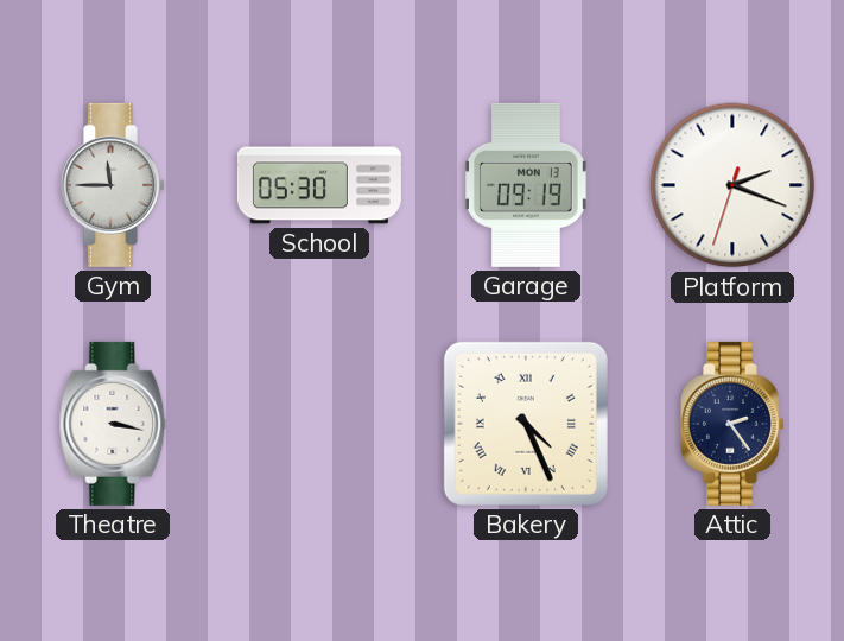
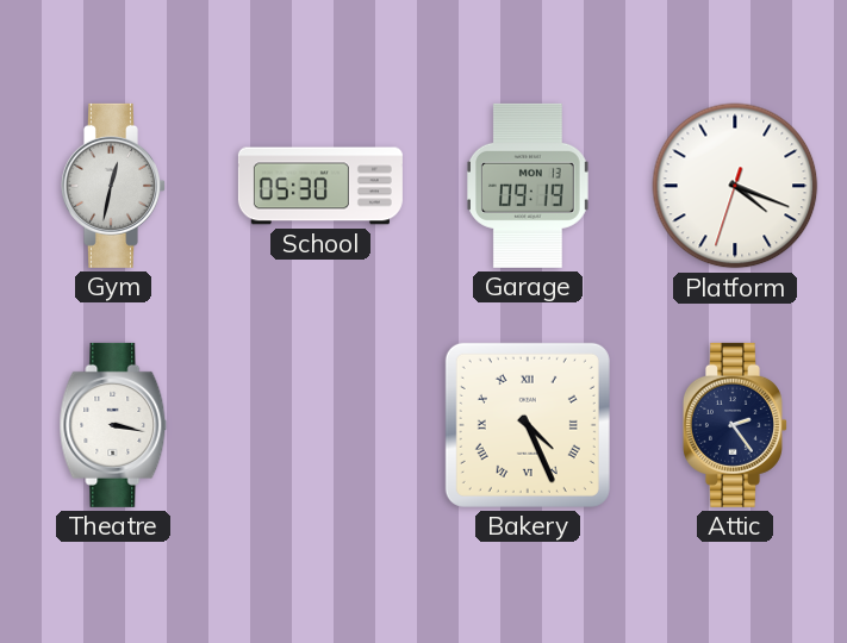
Gym: 11:45 -> 12:32
Platform: 2:18 -> 4:18
